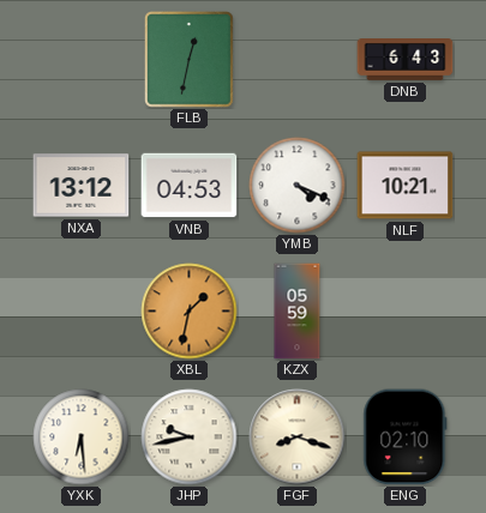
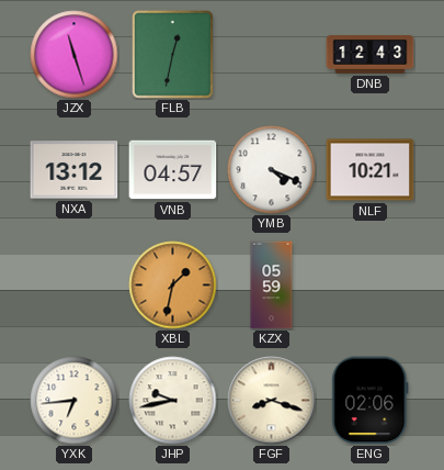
JZX: none -> 11:27
DNB: 6:43 -> 12:43
VNB: 04:53 -> 04:57
YXK: 6:29 -> 6:44
ENG: 02:10 -> 02:06
